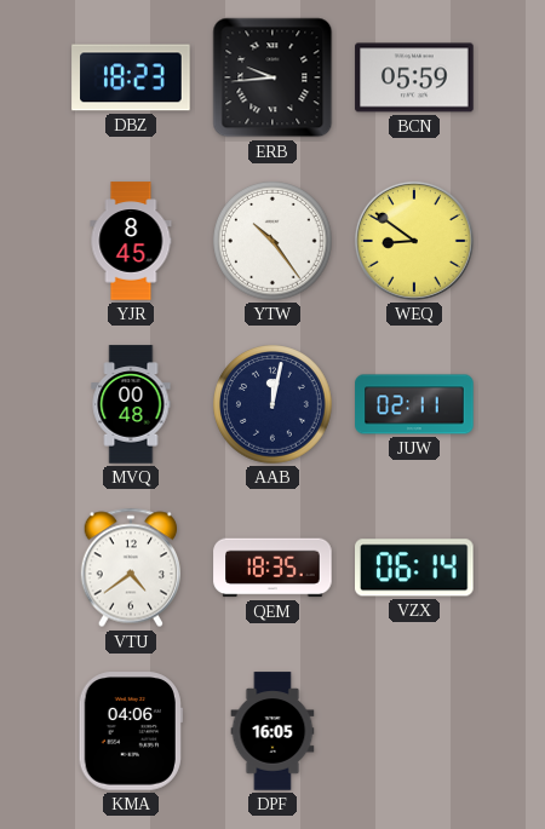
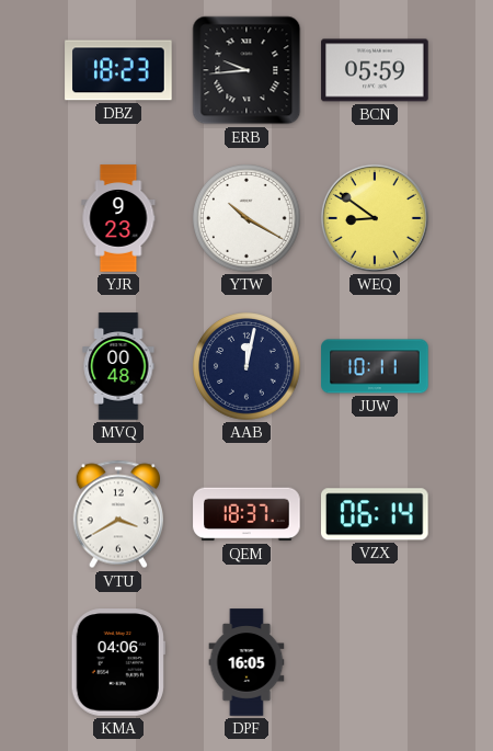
YJR: 8:45 -> 9:23
YTW: 10:24 -> 10:20
JUW: 02:11 -> 10:11
VTU: 4:39 -> 3:40
QEM: 18:35 -> 18:37
